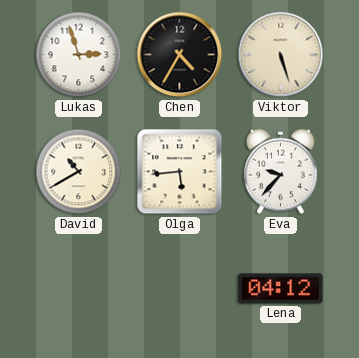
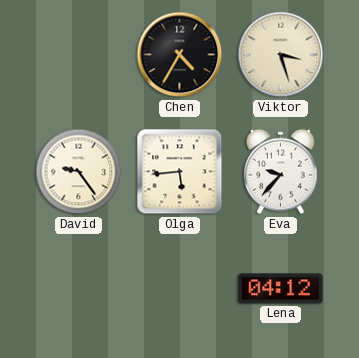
Lukas: 2:57 -> none
Viktor: 5:27 -> 3:27
David: 10:40 -> 9:24
